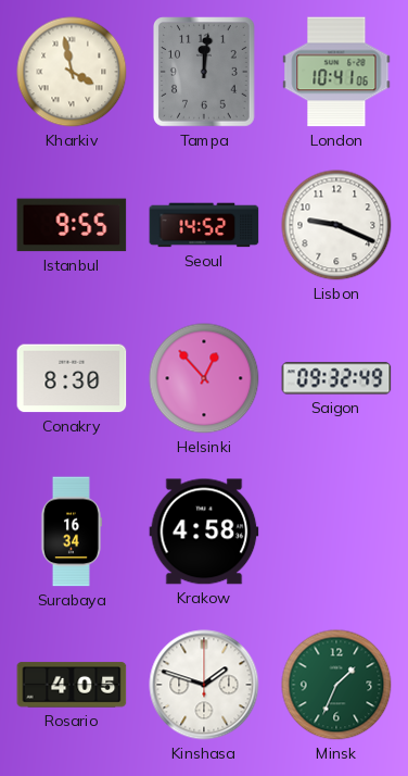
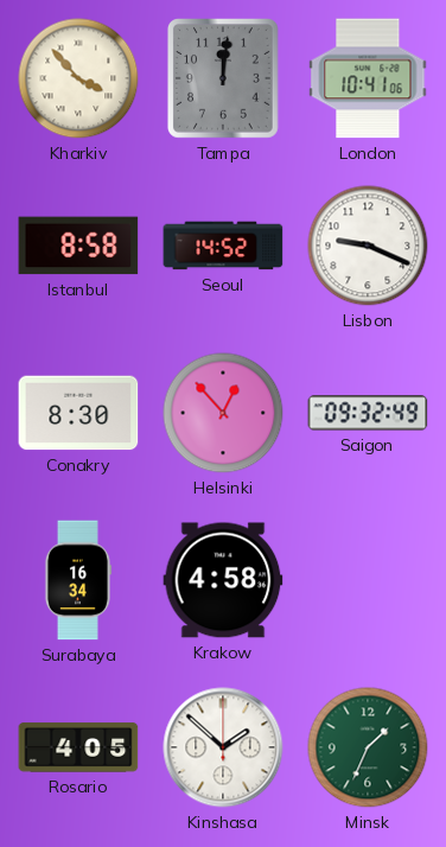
Kharkiv: 3:58 -> 3:53
Istanbul: 9:55 -> 8:58
Kinshasa: 1:48 -> 1:52
